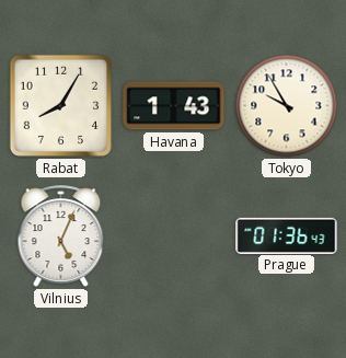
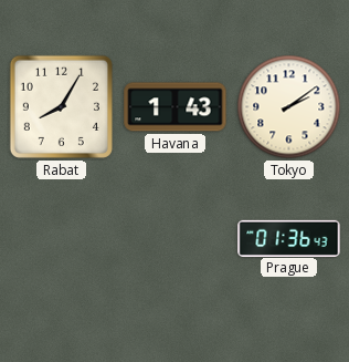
Tokyo: 9:55 -> 2:09
Vilnius: 5:04 -> none
